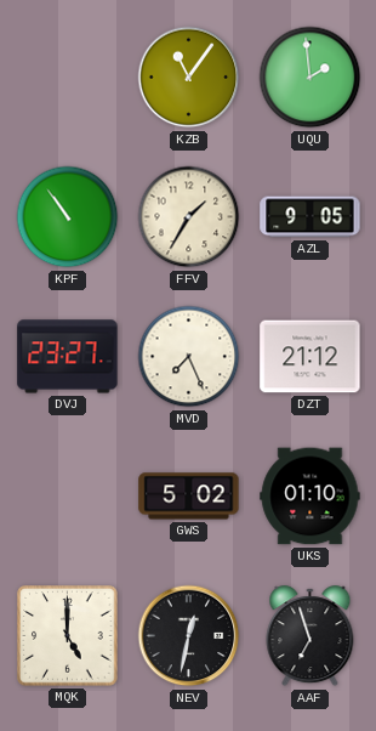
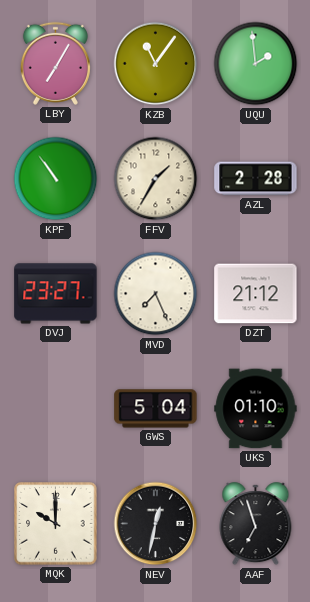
LBY: none -> 7:05
AZL: 9:05 -> 2:28
GWS: 5:02 -> 5:04
MQK: 5:00 -> 10:00
